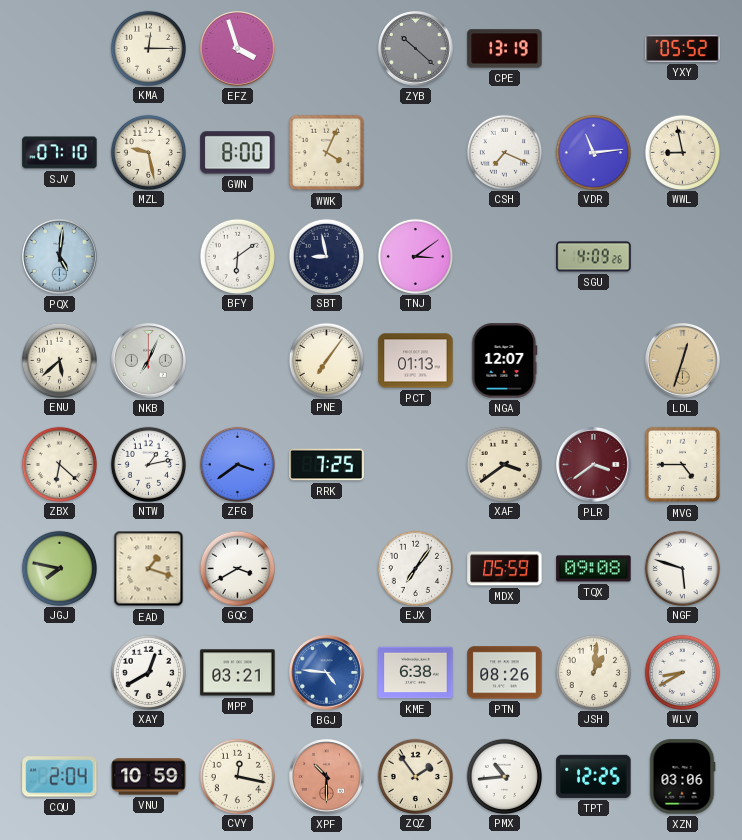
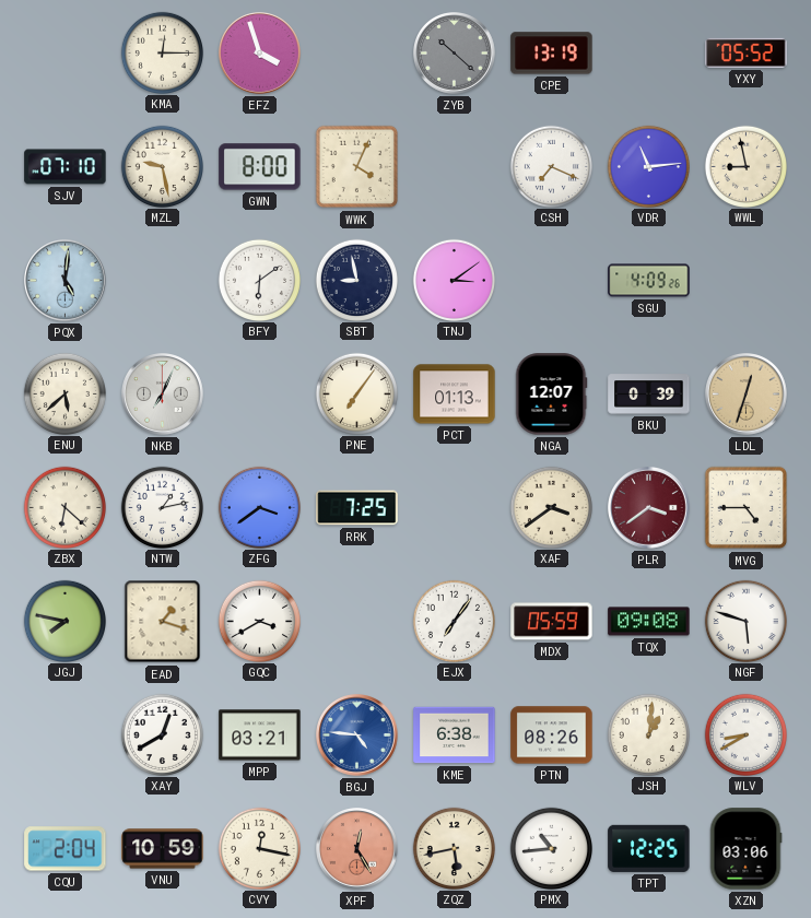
BKU: none -> 0:39
XPF: 10:30 -> 12:25
ZQZ: 1:54 -> 5:43
